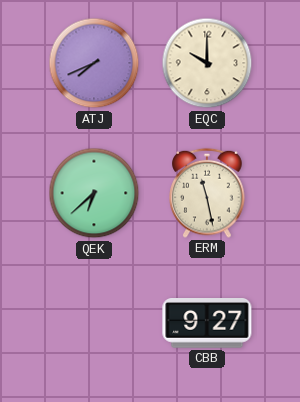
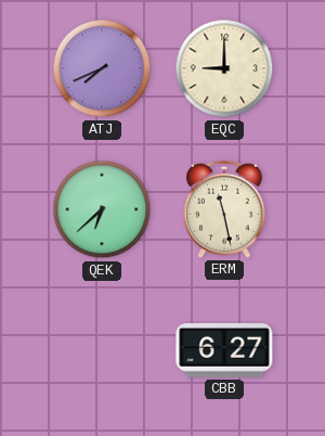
EQC: 10:00 -> 9:00
CBB: 9:27 -> 6:27
